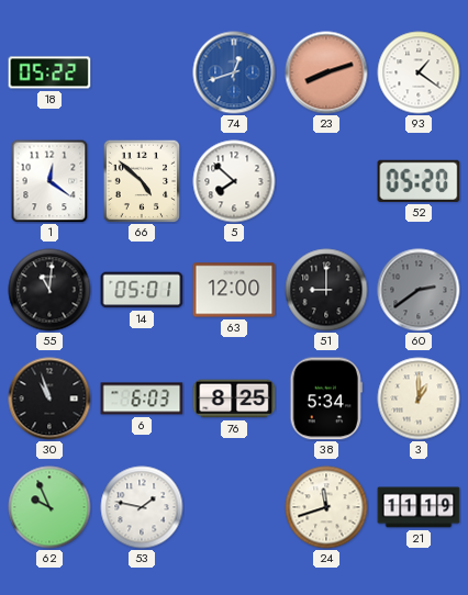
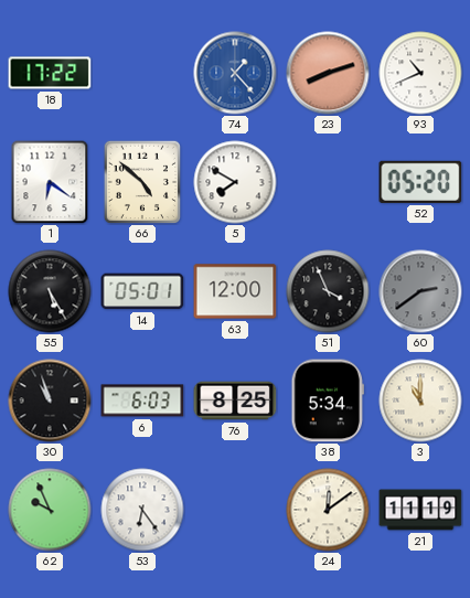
18: 05:22 -> 17:22
74: 12:42 -> 1:23
93: 1:21 -> 10:41
1: 12:21 -> 6:21
5: 7:52 -> 7:50
55: 11:01 -> 5:25
51: 9:00 -> 3:56
3: 1:00 -> 11:00
53: 1:47 -> 6:24
24: 11:42 -> 12:09
